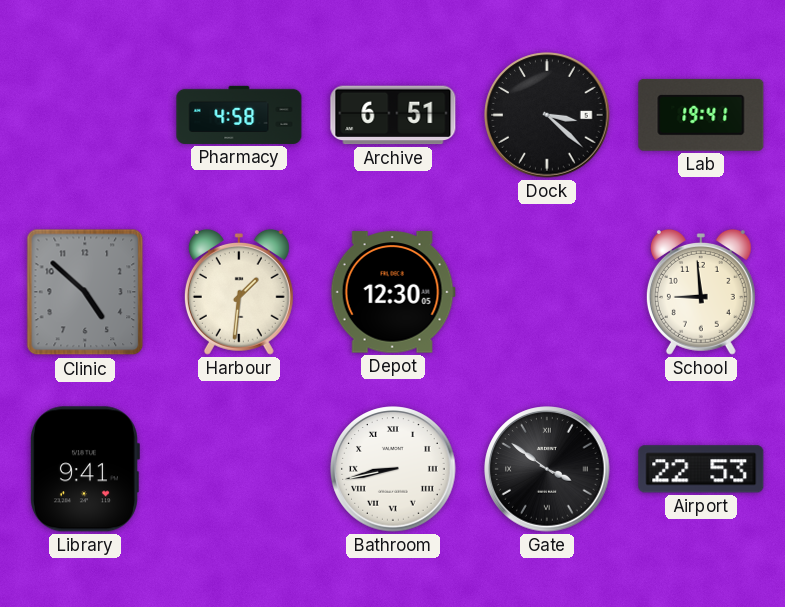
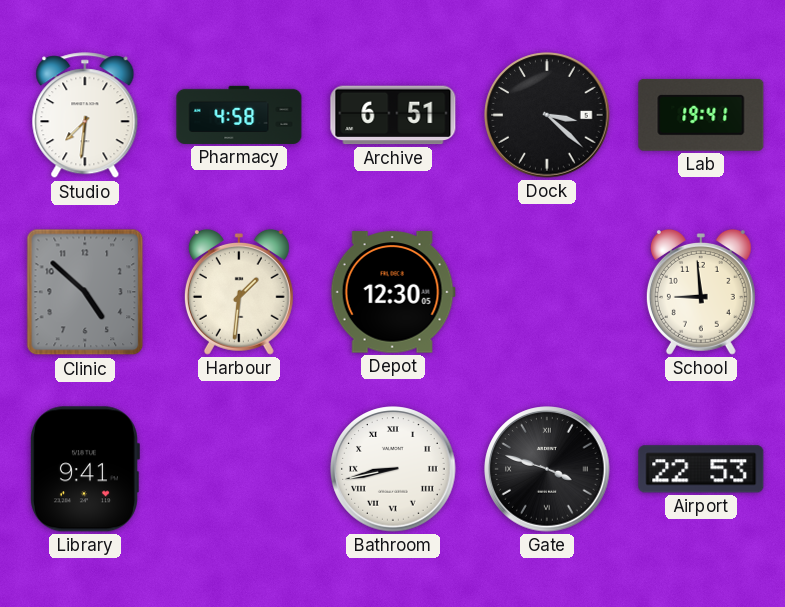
Studio: none -> 7:31
Gate: 3:51 -> 3:48
